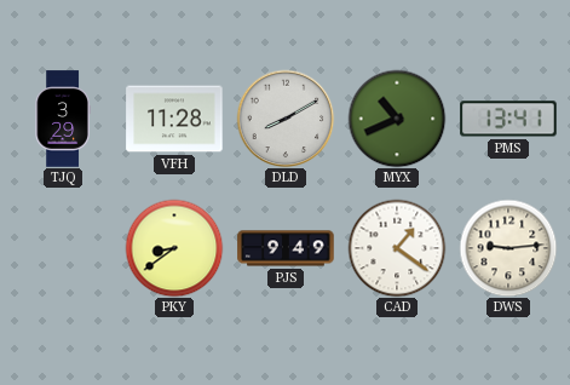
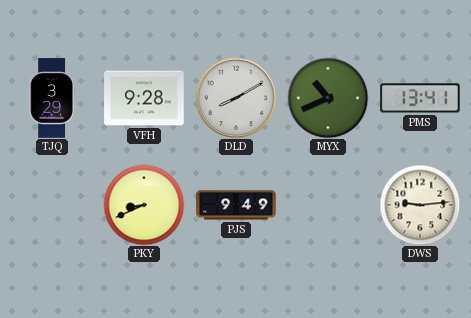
VFH: 11:28 -> 9:28
PKY: 8:39 -> 8:41
CAD: 1:21 -> none
